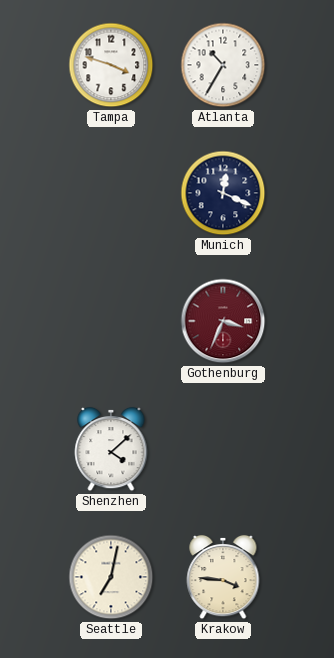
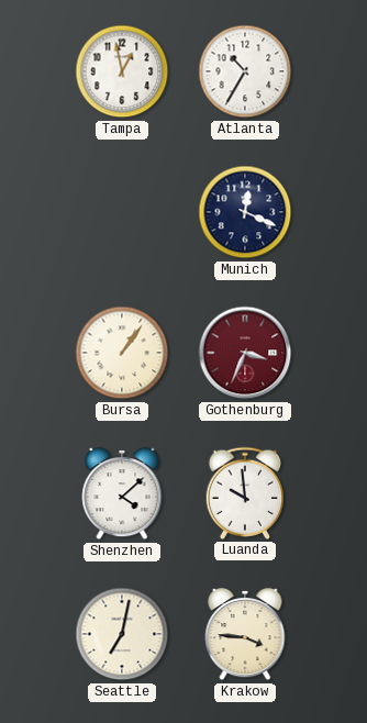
Tampa: 3:48 -> 12:58
Bursa: none -> 1:06
Luanda: none -> 9:59
